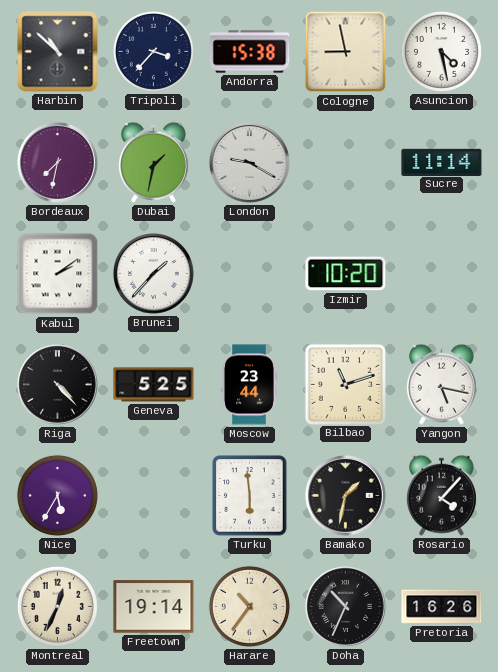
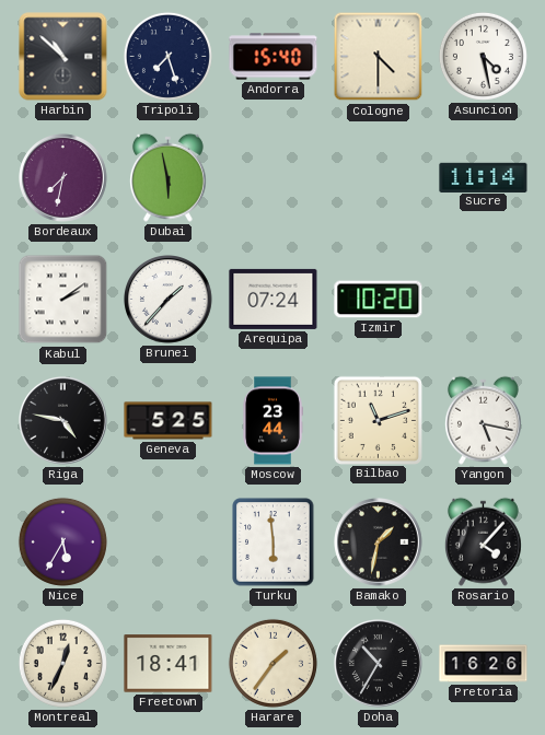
Tripoli: 3:37 -> 7:27
Andorra: 15:38 -> 15:40
Cologne: 8:58 -> 4:30
Dubai: 1:32 -> 5:58
London: 9:20 -> none
Arequipa: none -> 07:24
Riga: 4:23 -> 4:47
Freetown: 19:14 -> 18:41
Harare: 10:36 -> 1:36
Doha: 10:34 -> 10:35
